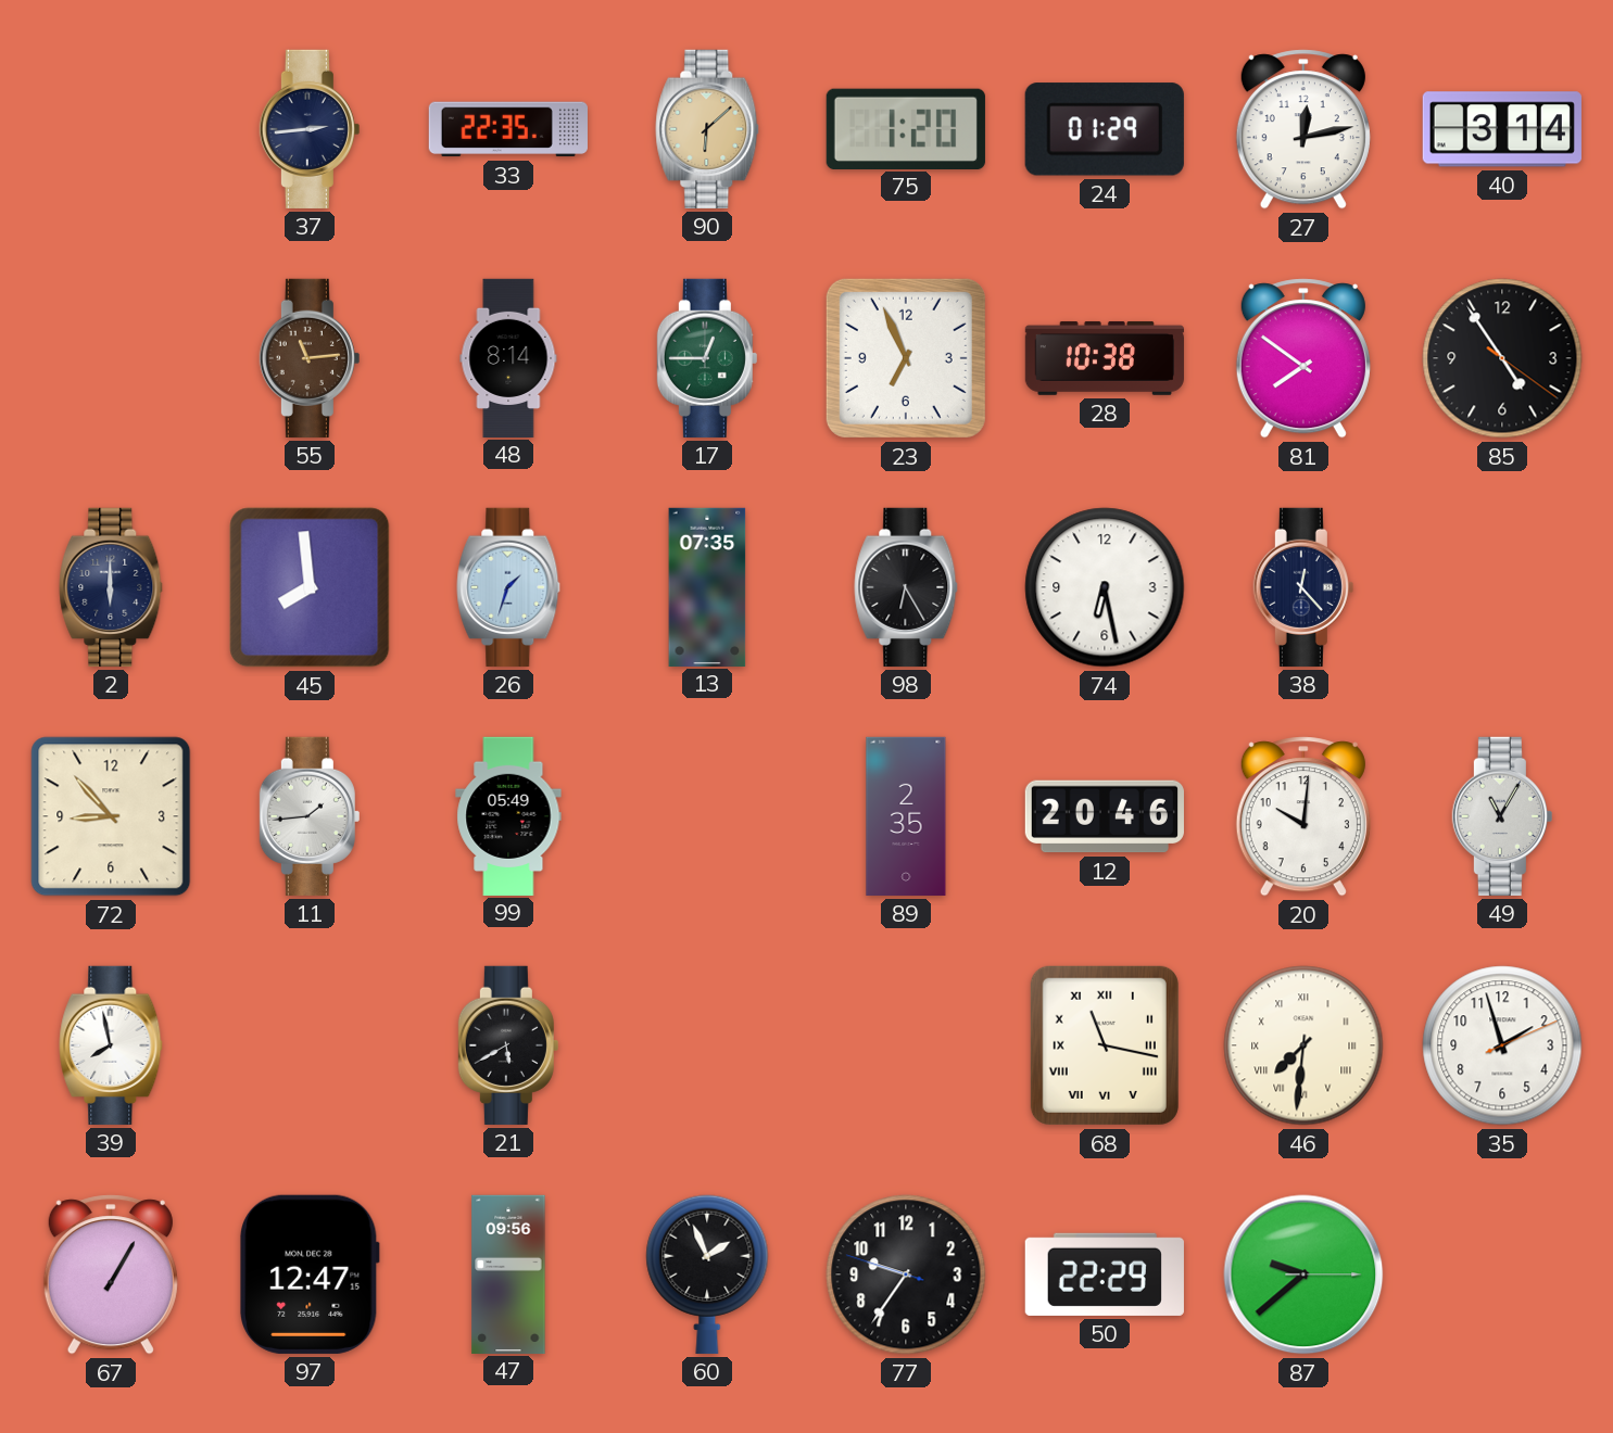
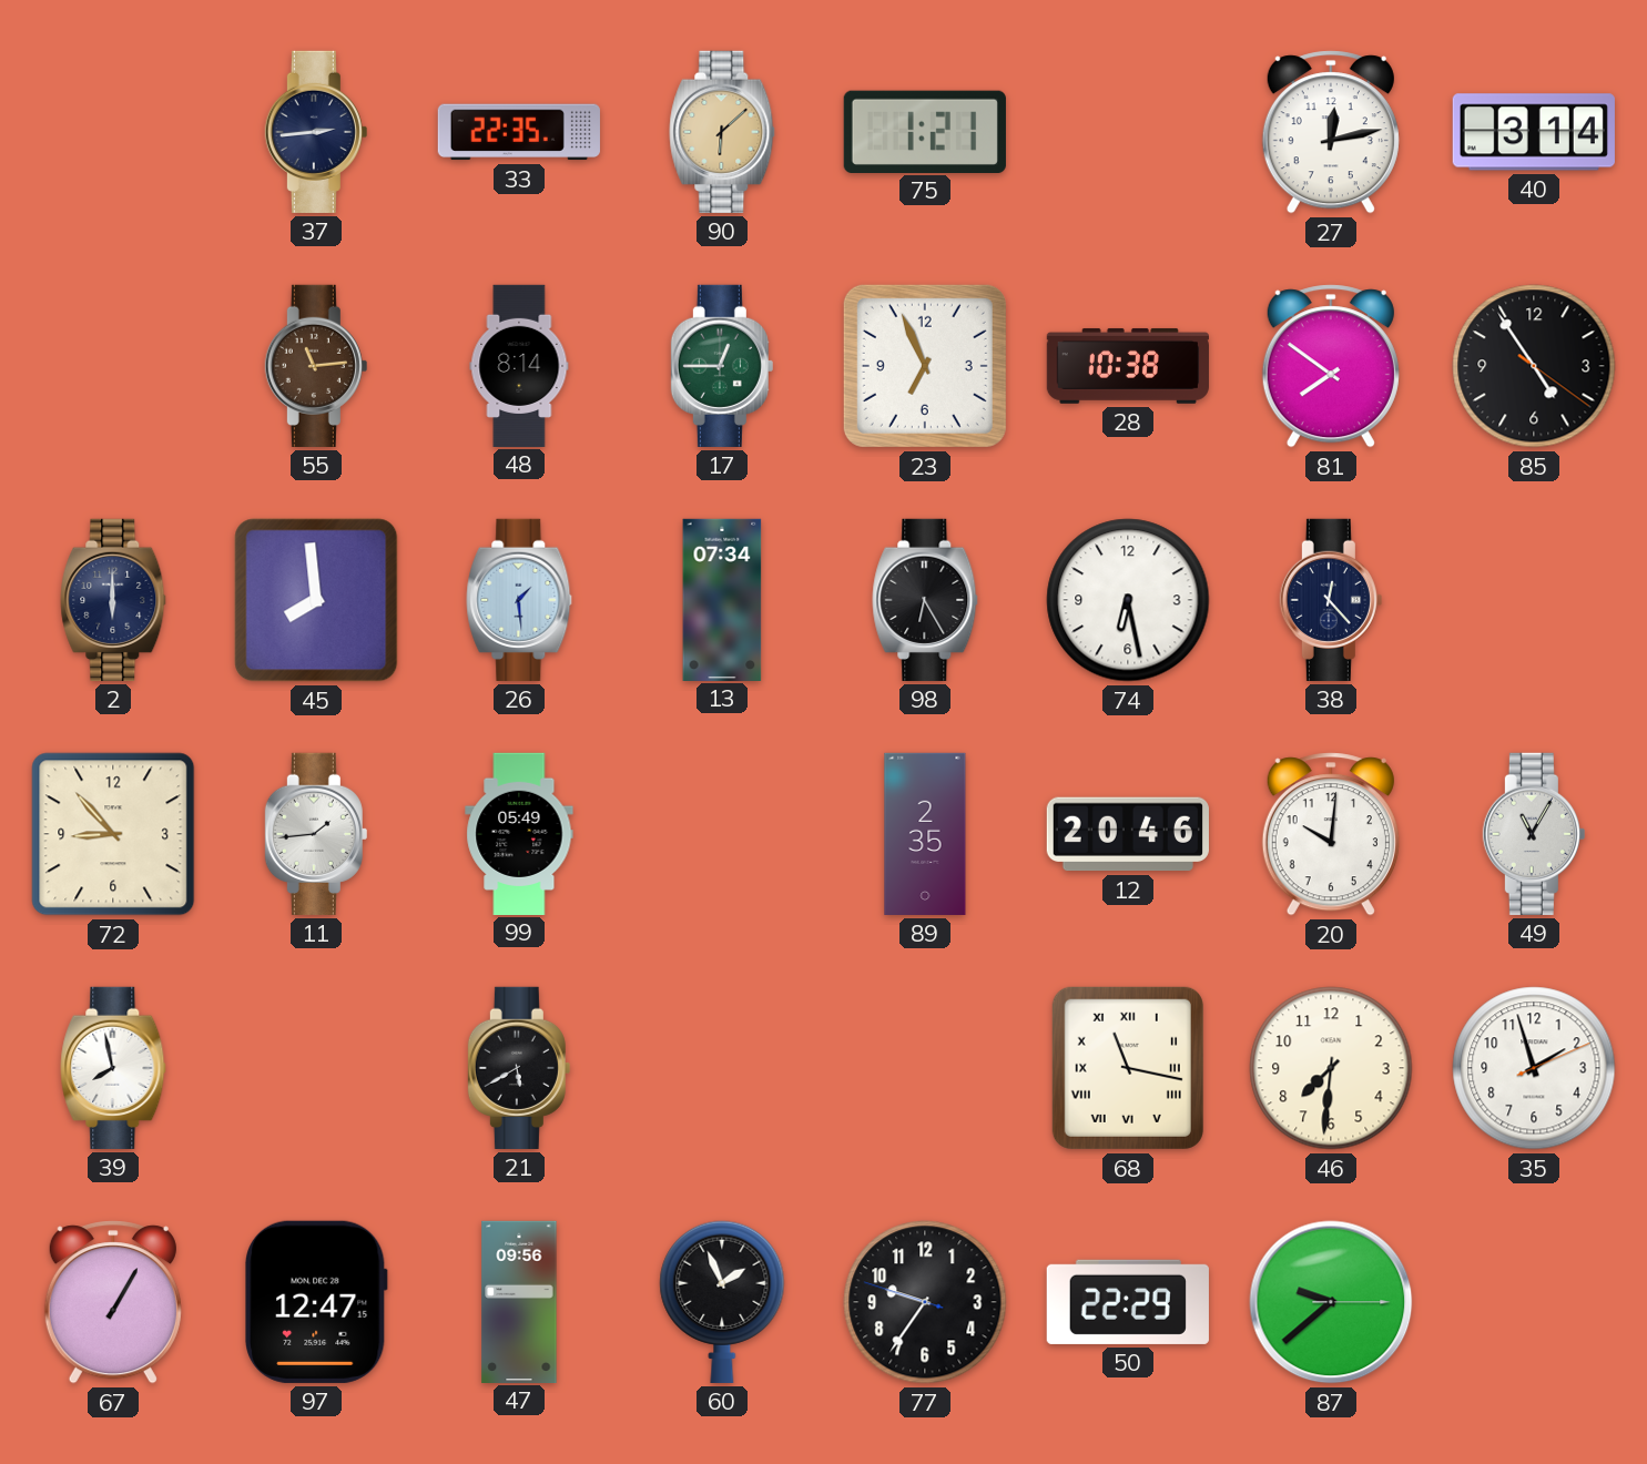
75: 1:20 -> 1:21
24: 01:29 -> none
26: 1:33 -> 1:29
13: 07:35 -> 07:34
46 numerals: Roman -> Arabic
